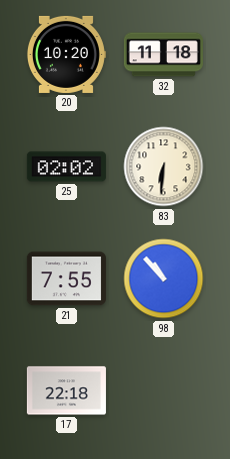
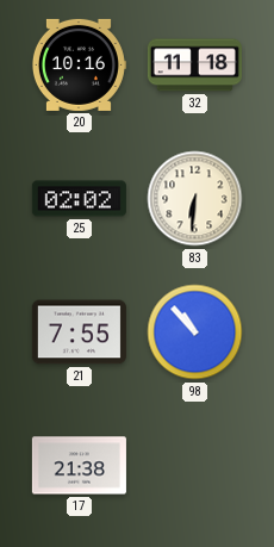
20: 10:20 -> 10:16
17: 22:18 -> 21:38
